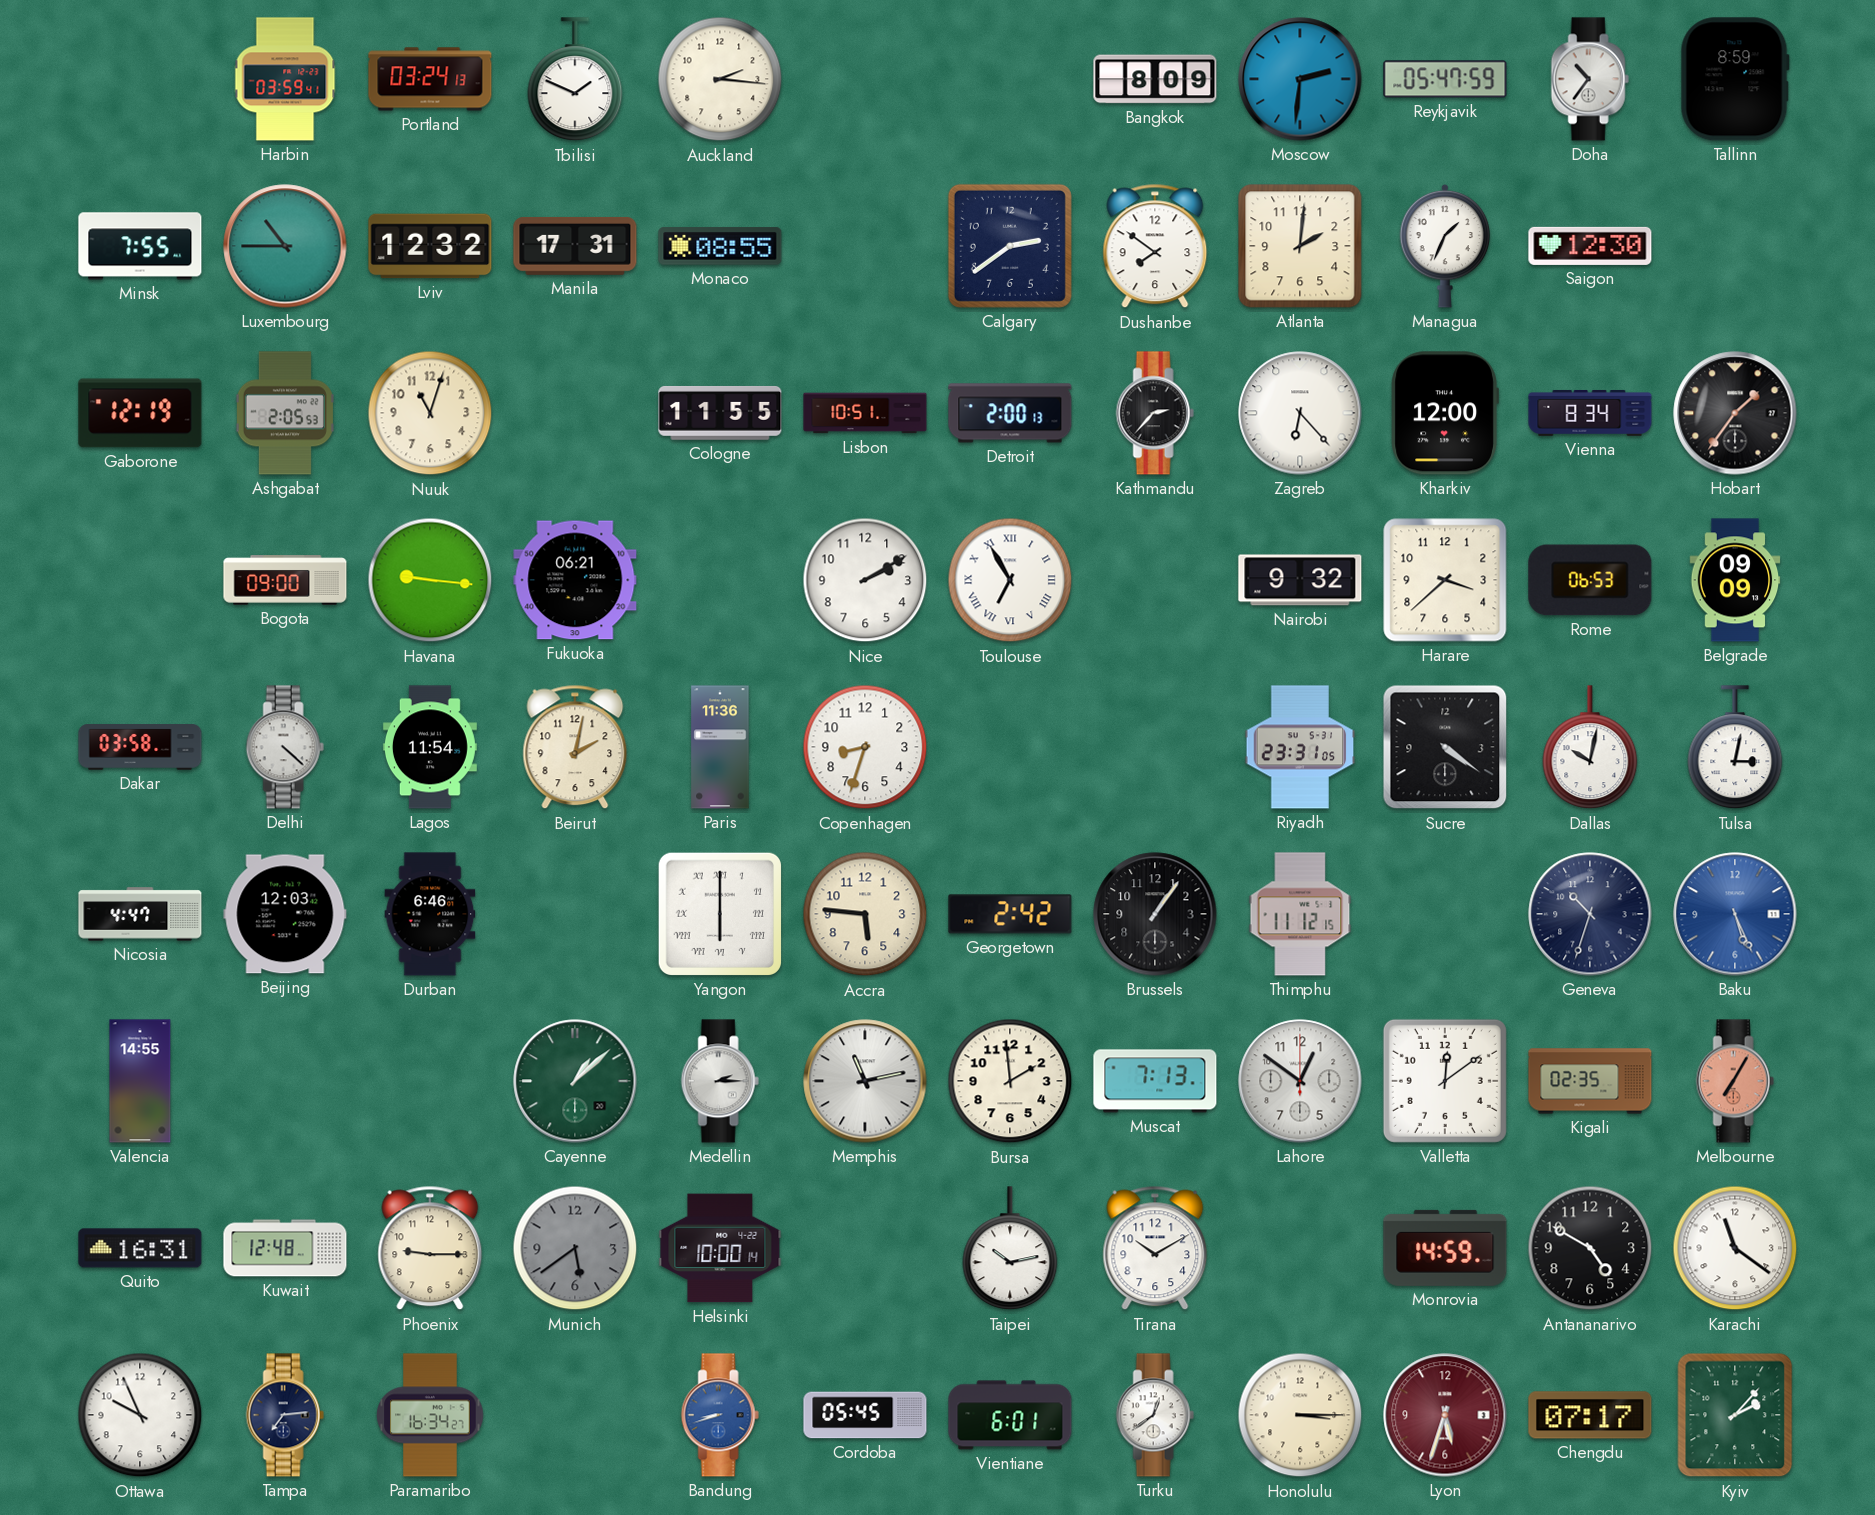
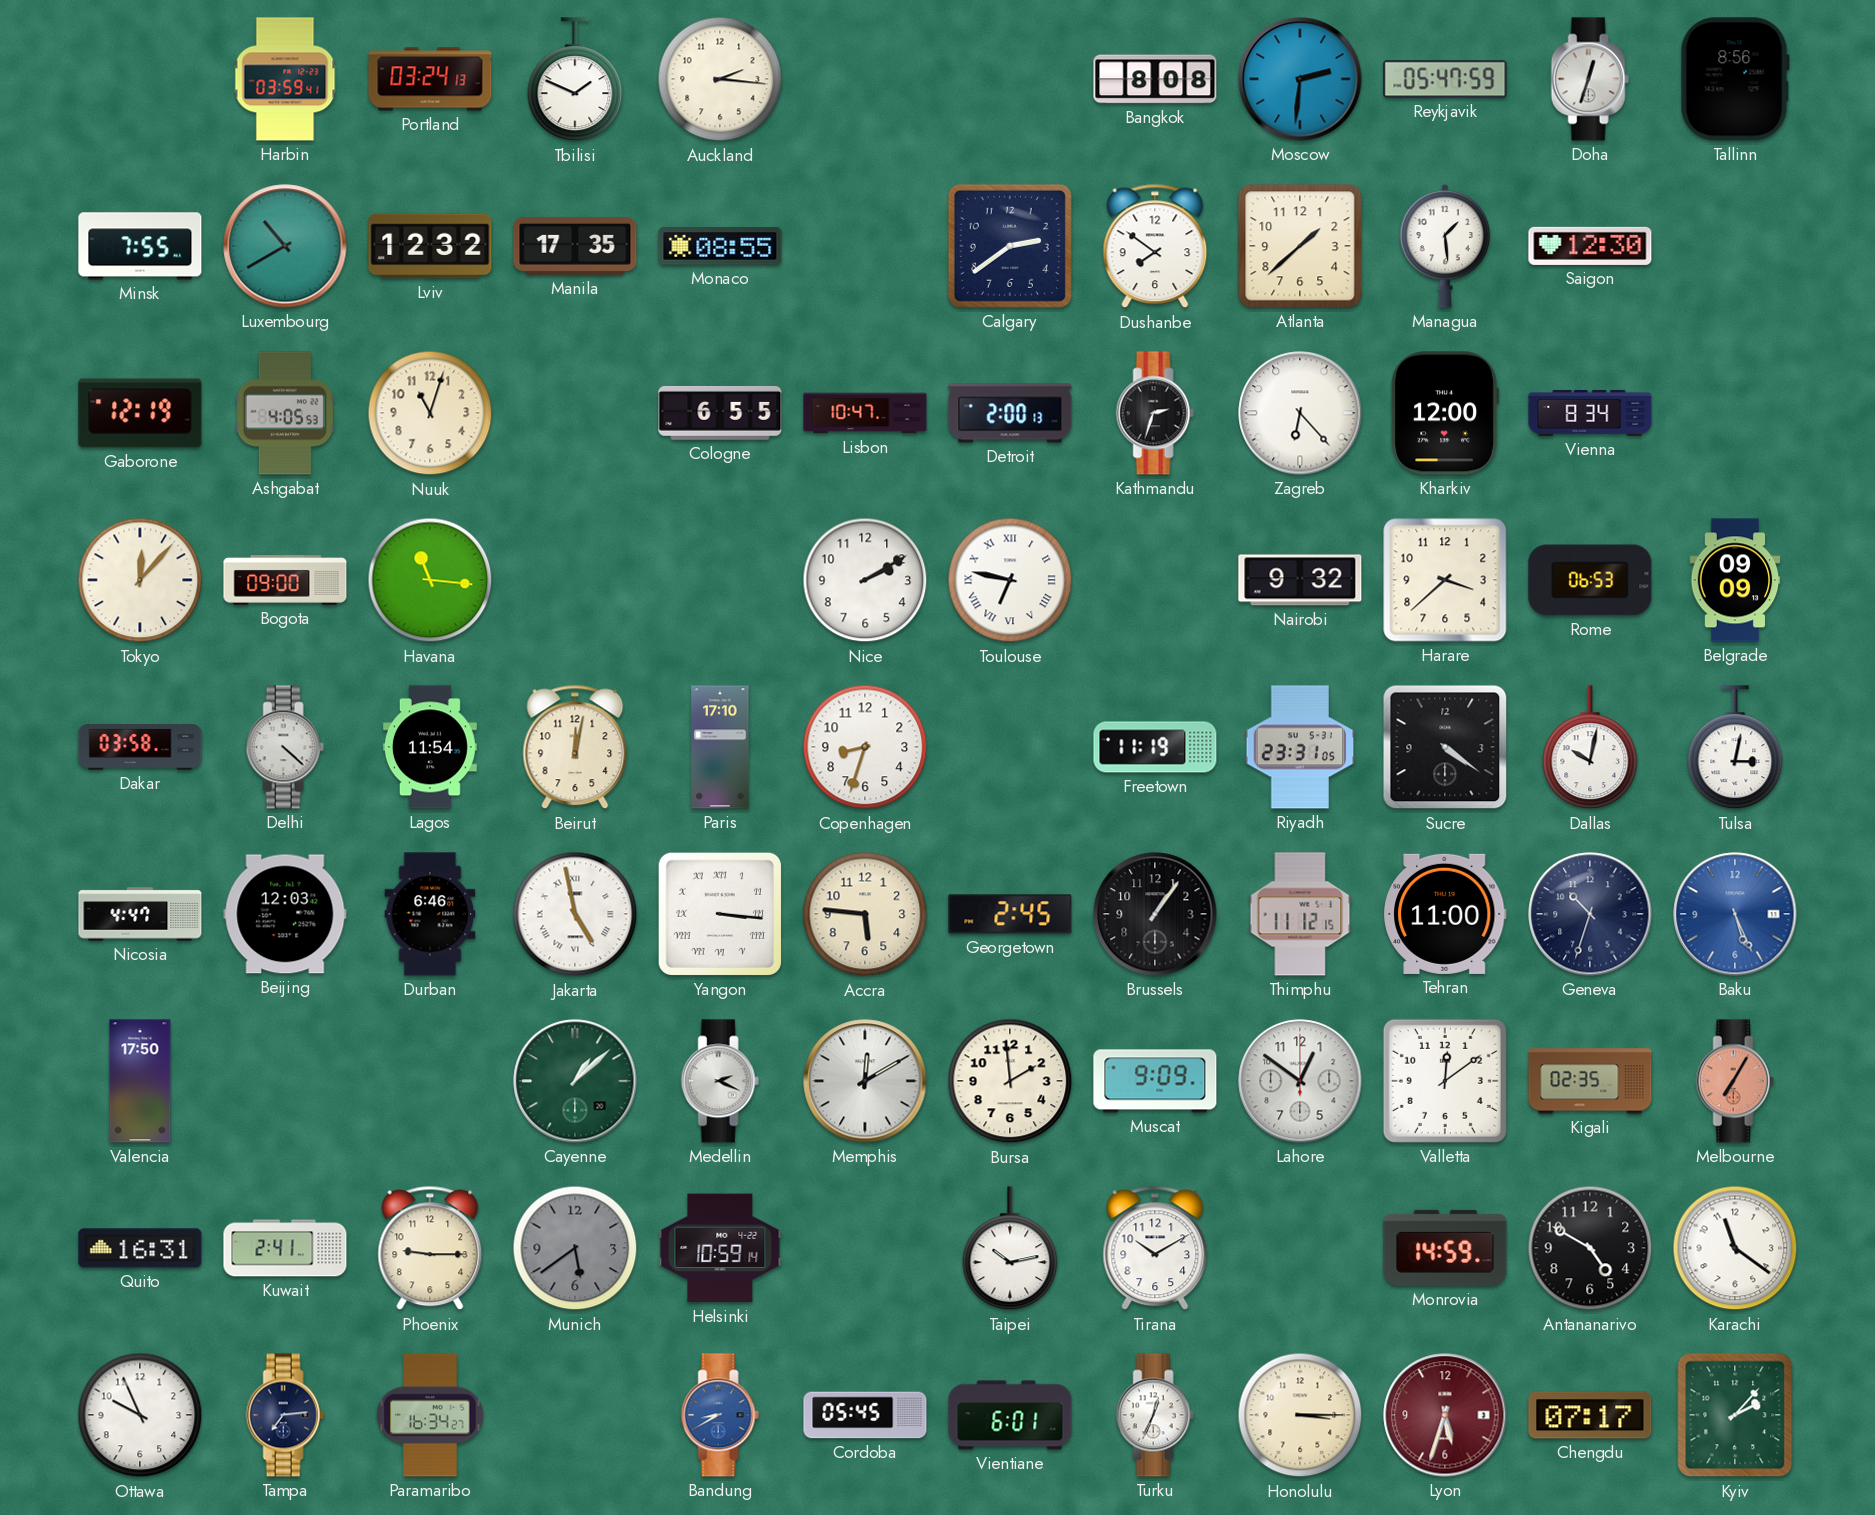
Bangkok: 8:09 -> 8:08
Doha: 10:36 -> 12:33
Tallinn: 8:59 -> 8:56
Luxembourg: 10:45 -> 10:40
Manila: 17:31 -> 17:35
Atlanta: 2:01 -> 1:38
Managua: 1:34 -> 1:29
Ashgabat: 2:05 -> 4:05
Cologne: 11:55 -> 6:55
Lisbon: 10:51 -> 10:47
Kathmandu: 2:37 -> 2:33
Hobart: 1:36 -> none
Tokyo: none -> 12:07
Havana: 9:16 -> 11:16
Fukuoka: 06:21 -> none
Toulouse: 6:55 -> 6:47
Beirut: 2:02 -> 12:02
Paris: 11:36 -> 17:10
Freetown: none -> 11:19
Jakarta: none -> 4:58
Yangon: 6:00 -> 3:16
Georgetown: 2:42 -> 2:45
Tehran: none -> 11:00
Valencia: 14:55 -> 17:50
Medellin: 2:15 -> 2:19
Memphis: 11:13 -> 12:10
Muscat: 7:13 -> 9:09
Kuwait: 12:48 -> 2:41
Helsinki: 10:00 -> 10:59
Bandung: 8:42 -> 8:40
Turku: 12:39 -> 12:34
